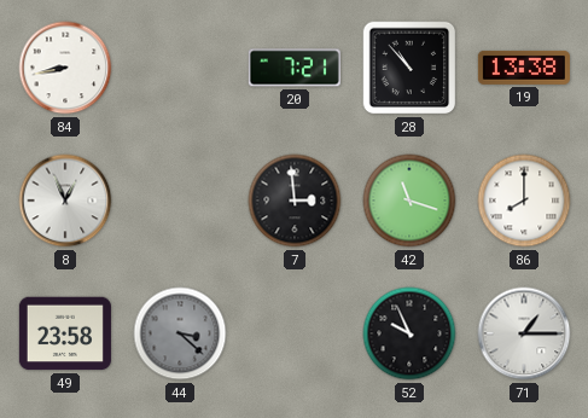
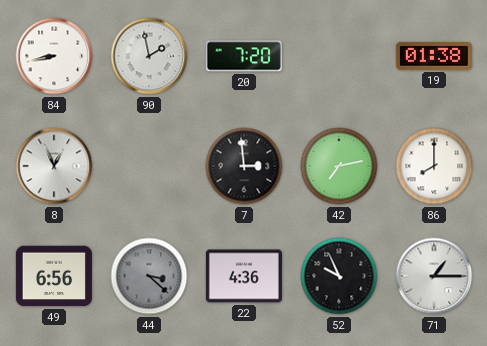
90: none -> 1:58
20: 7:21 -> 7:20
28: 10:53 -> none
19: 13:38 -> 01:38
42: 11:18 -> 7:13
49: 23:58 -> 6:56
22: none -> 4:36
